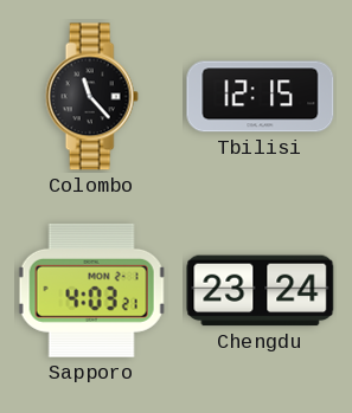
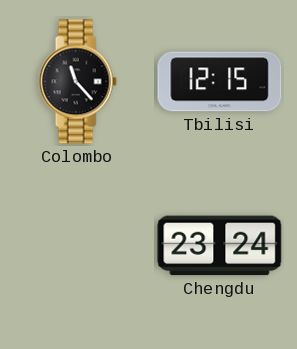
Sapporo: 4:03 -> none
